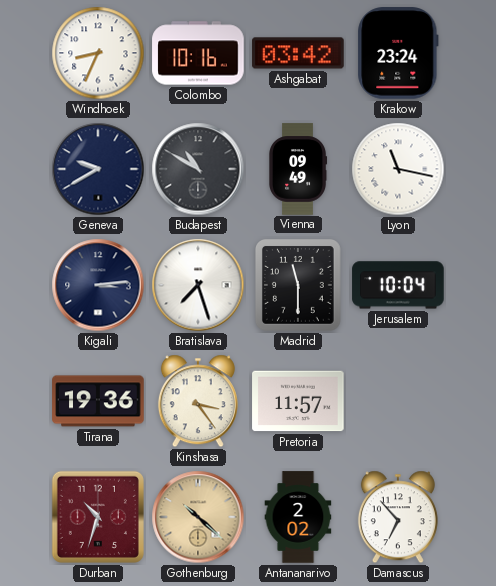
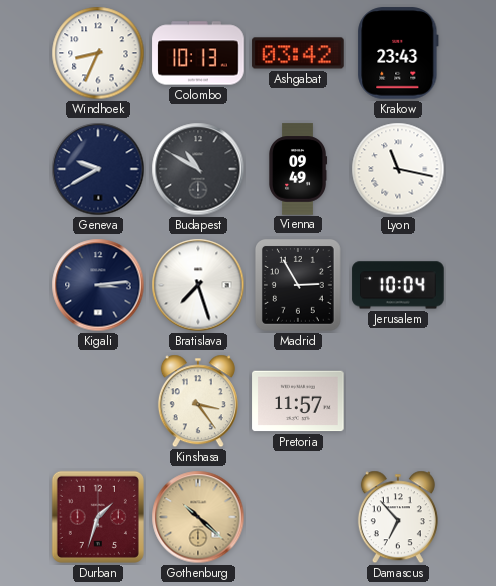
Colombo: 10:16 -> 10:13
Krakow: 23:24 -> 23:43
Madrid: 11:30 -> 2:55
Tirana: 19:36 -> none
Durban: 10:33 -> 1:33
Antananarivo: 2:02 -> none
